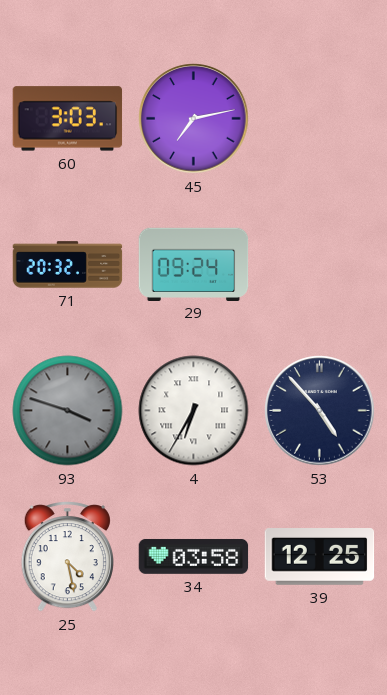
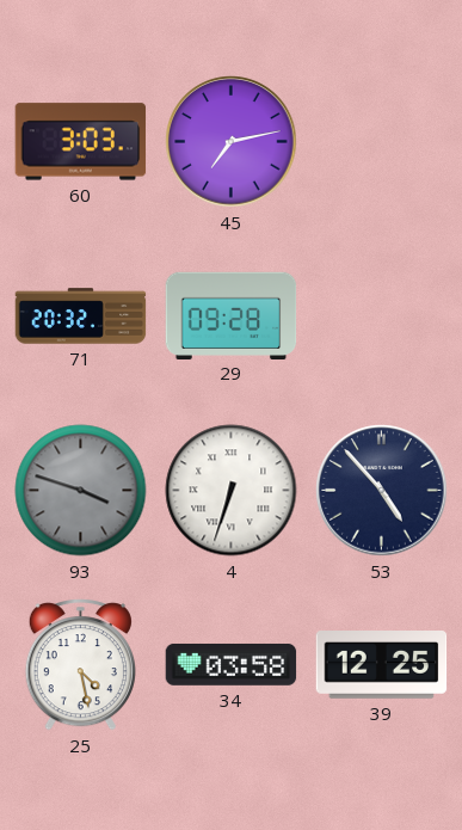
29: 09:24 -> 09:28
4: 6:35 -> 6:33
